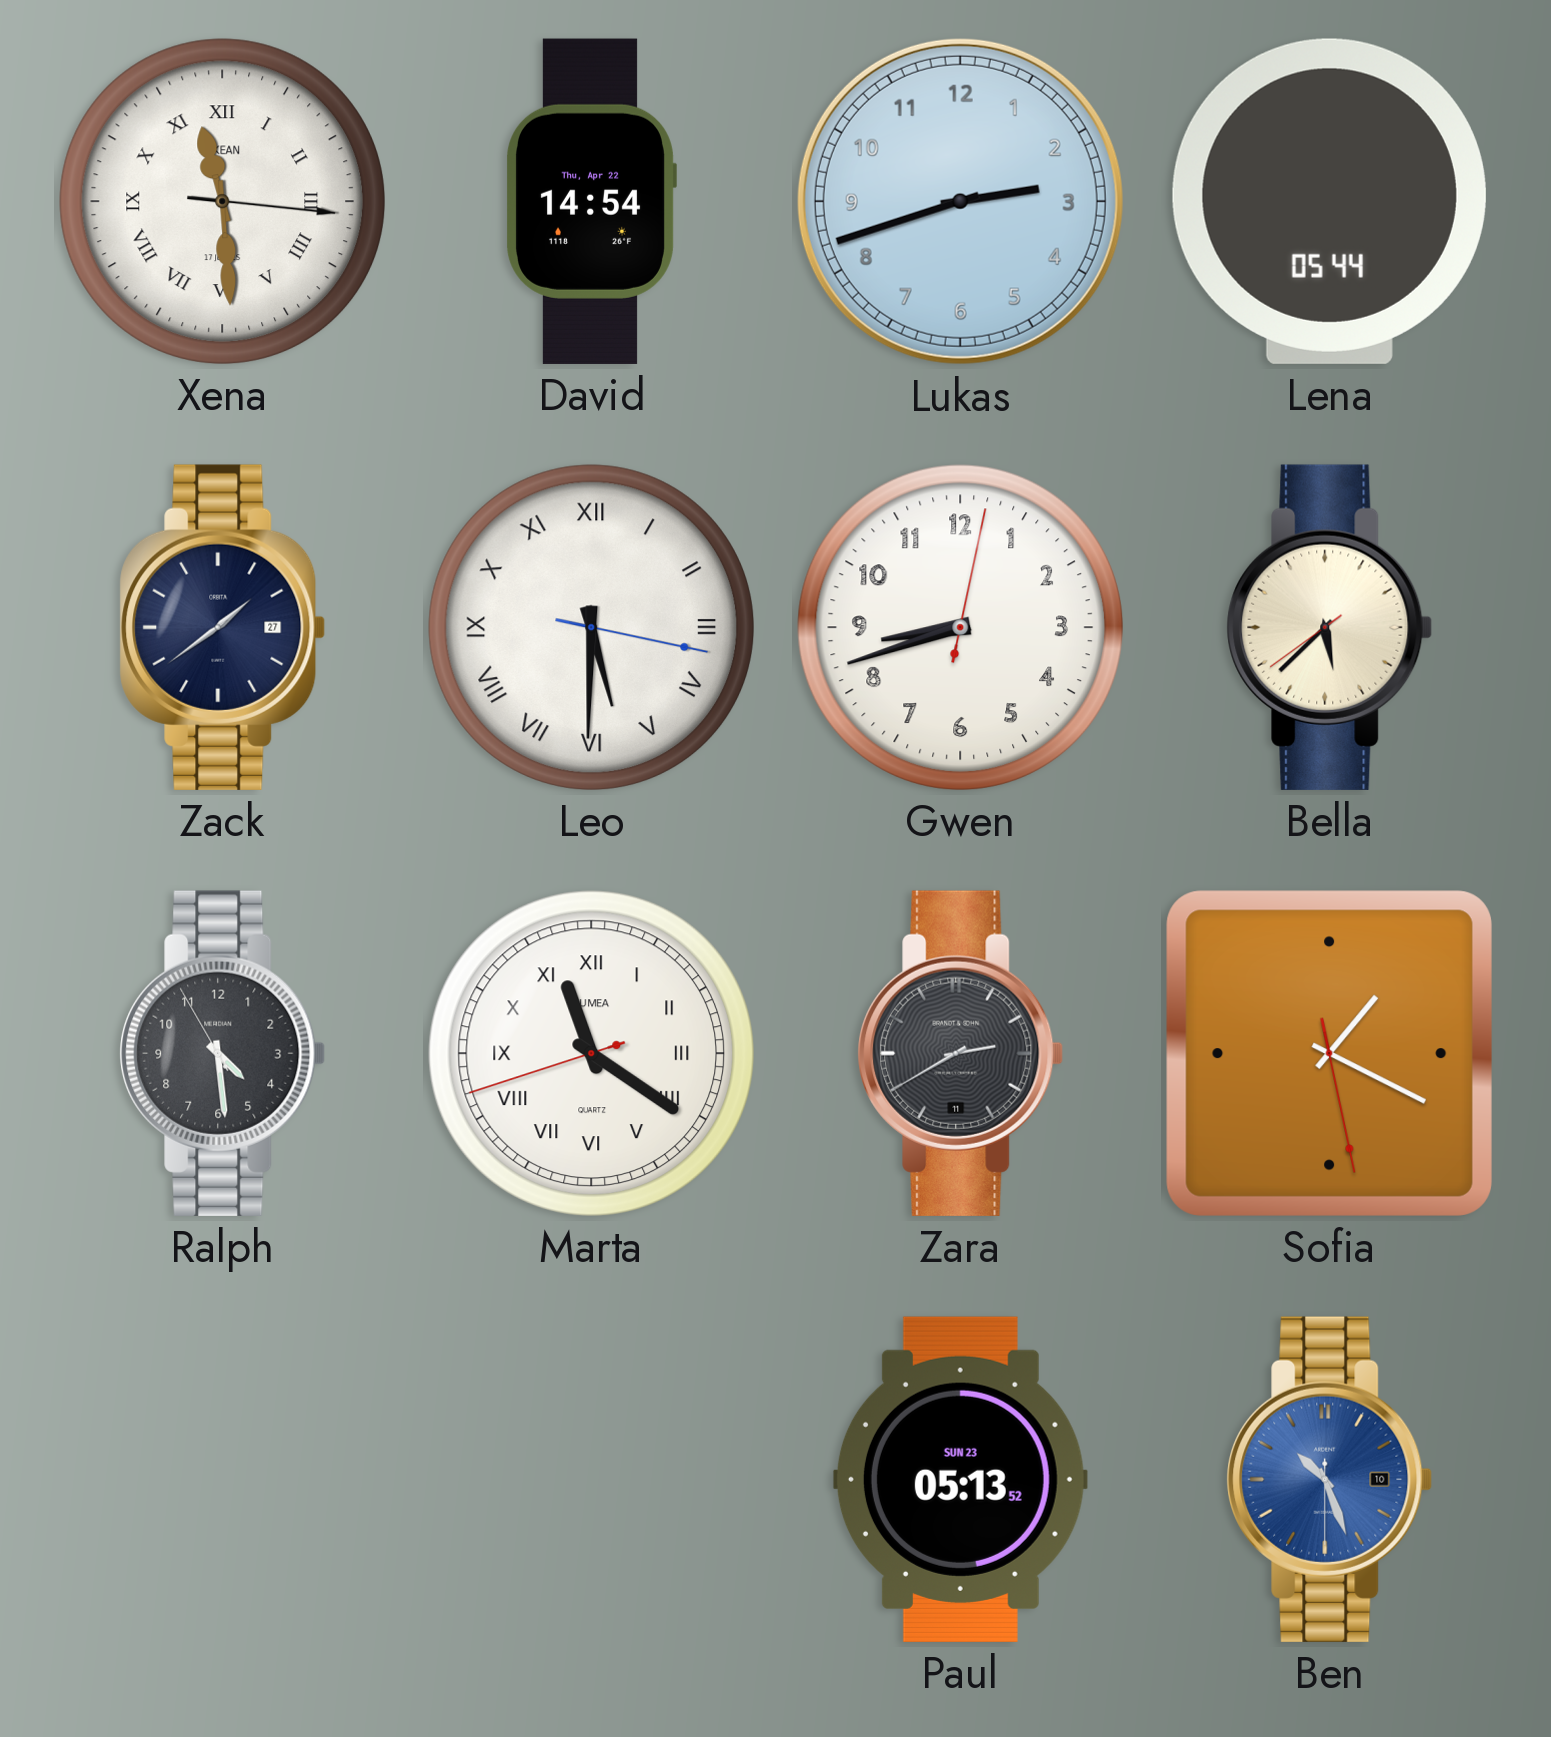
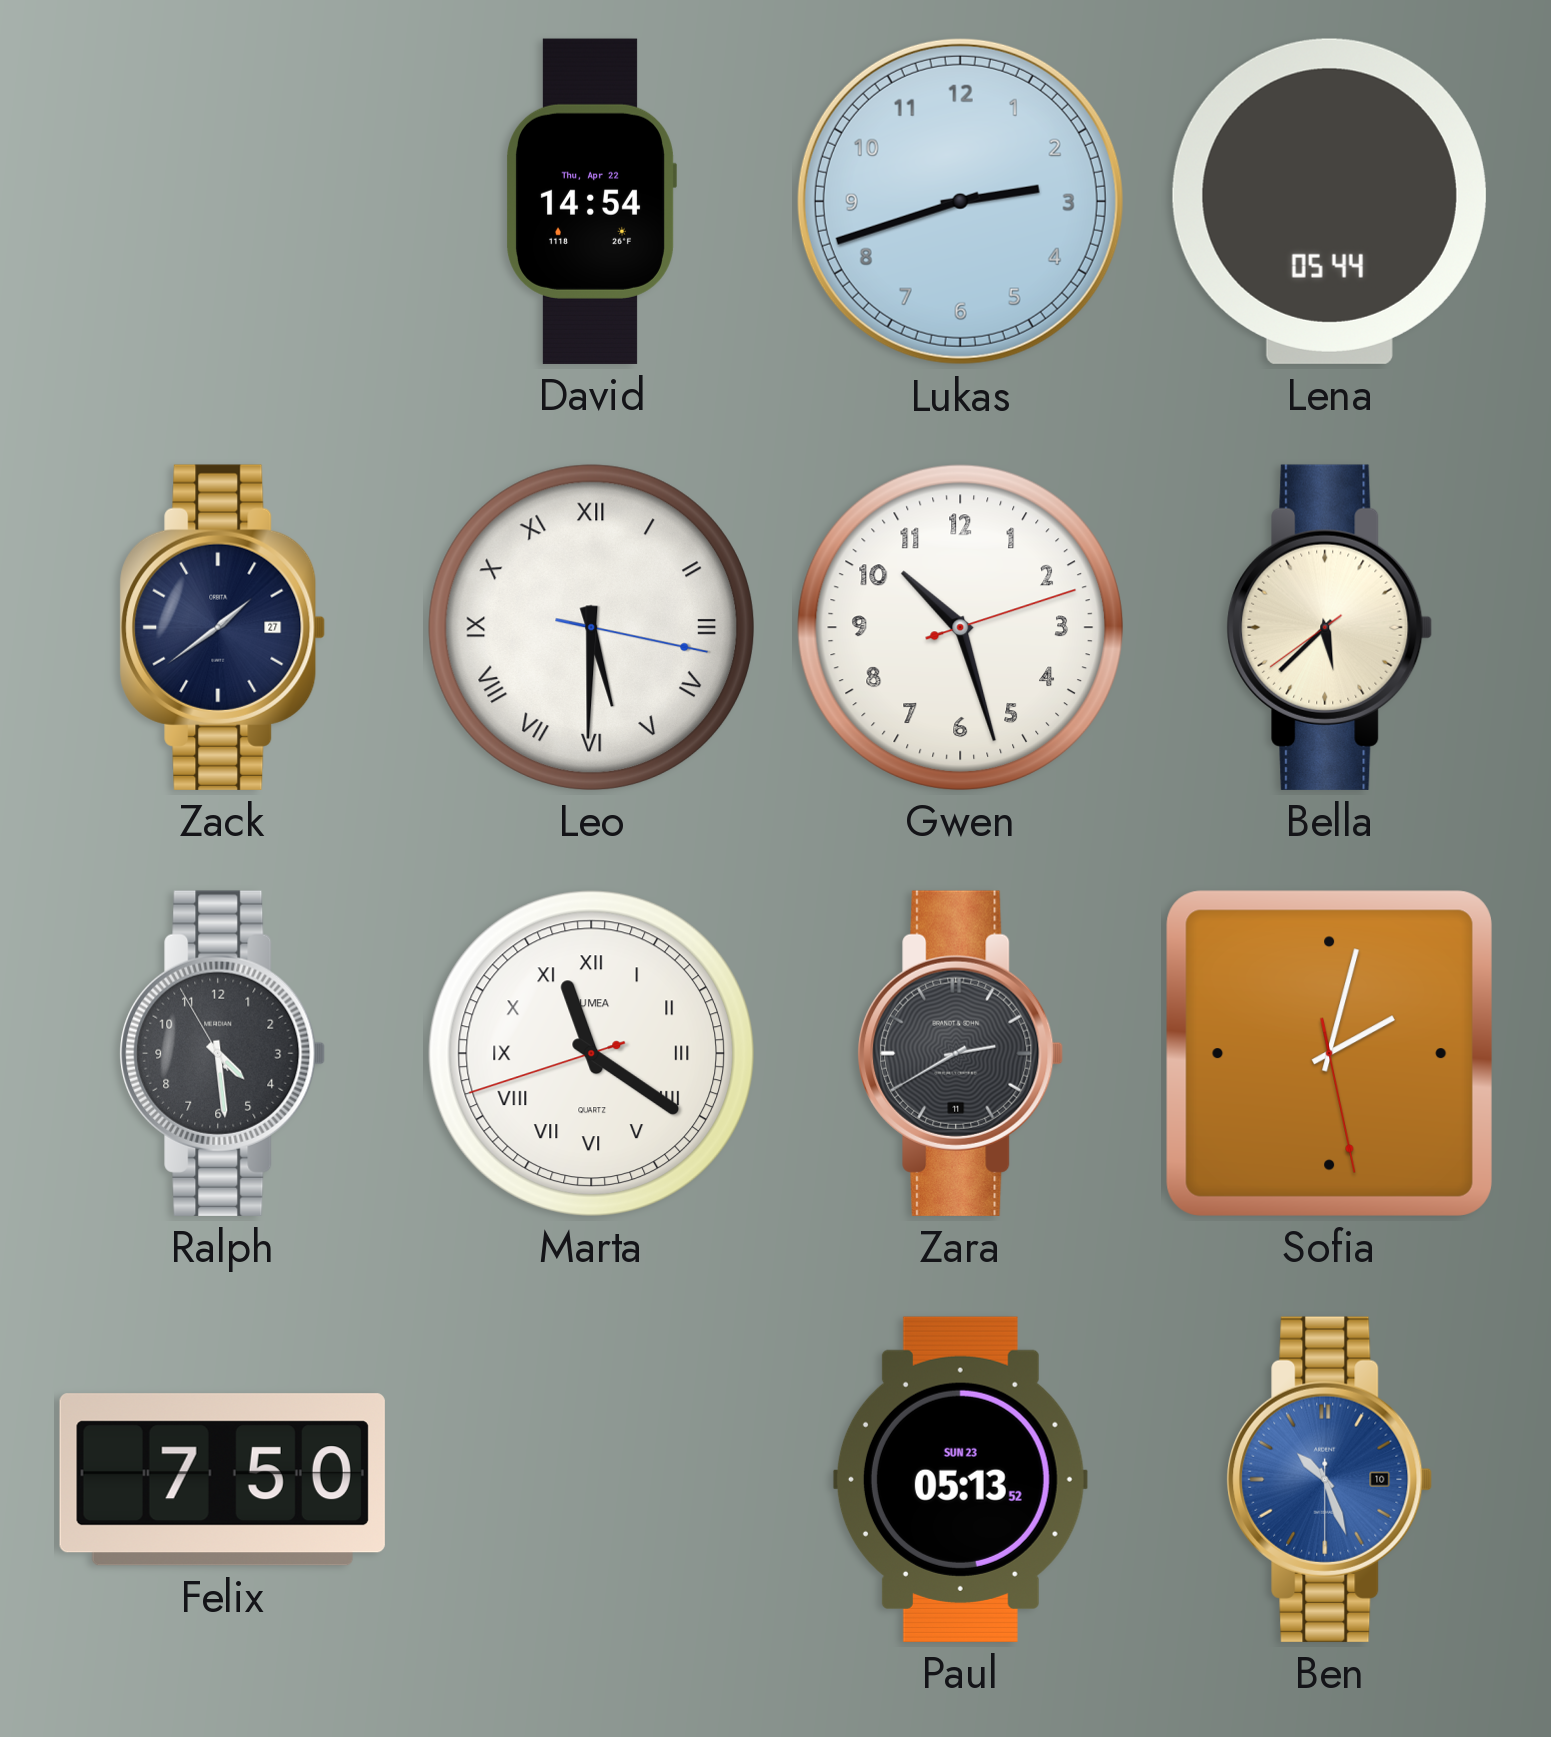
Xena: 11:29 -> none
Gwen: 8:42 -> 10:27
Sofia: 1:19 -> 2:02
Felix: none -> 7:50
